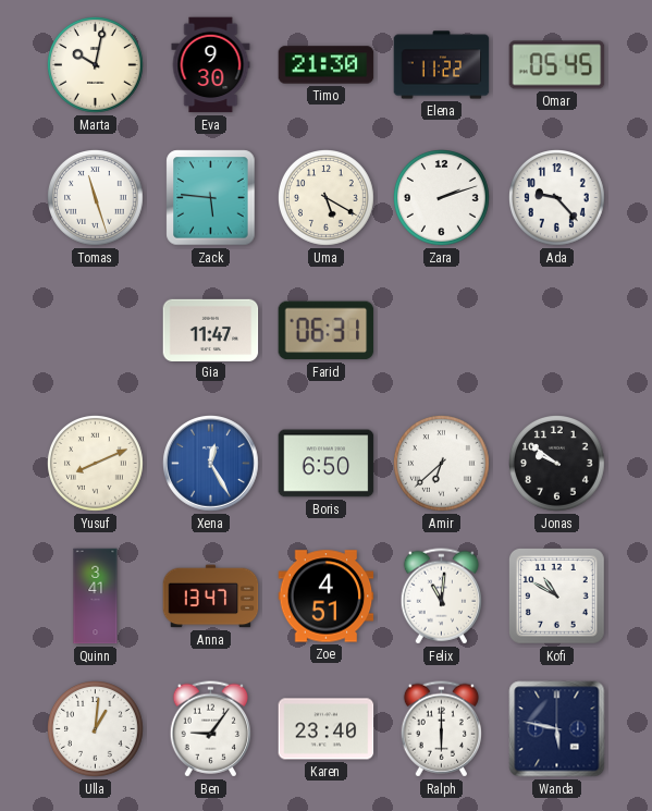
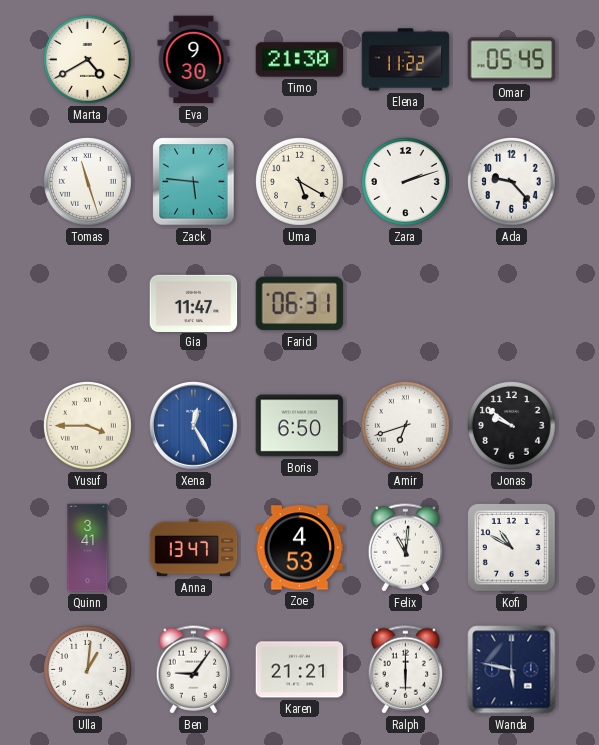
Marta: 10:02 -> 4:40
Yusuf: 8:11 -> 3:45
Amir: 6:38 -> 6:42
Zoe: 4:51 -> 4:53
Karen: 23:40 -> 21:21
